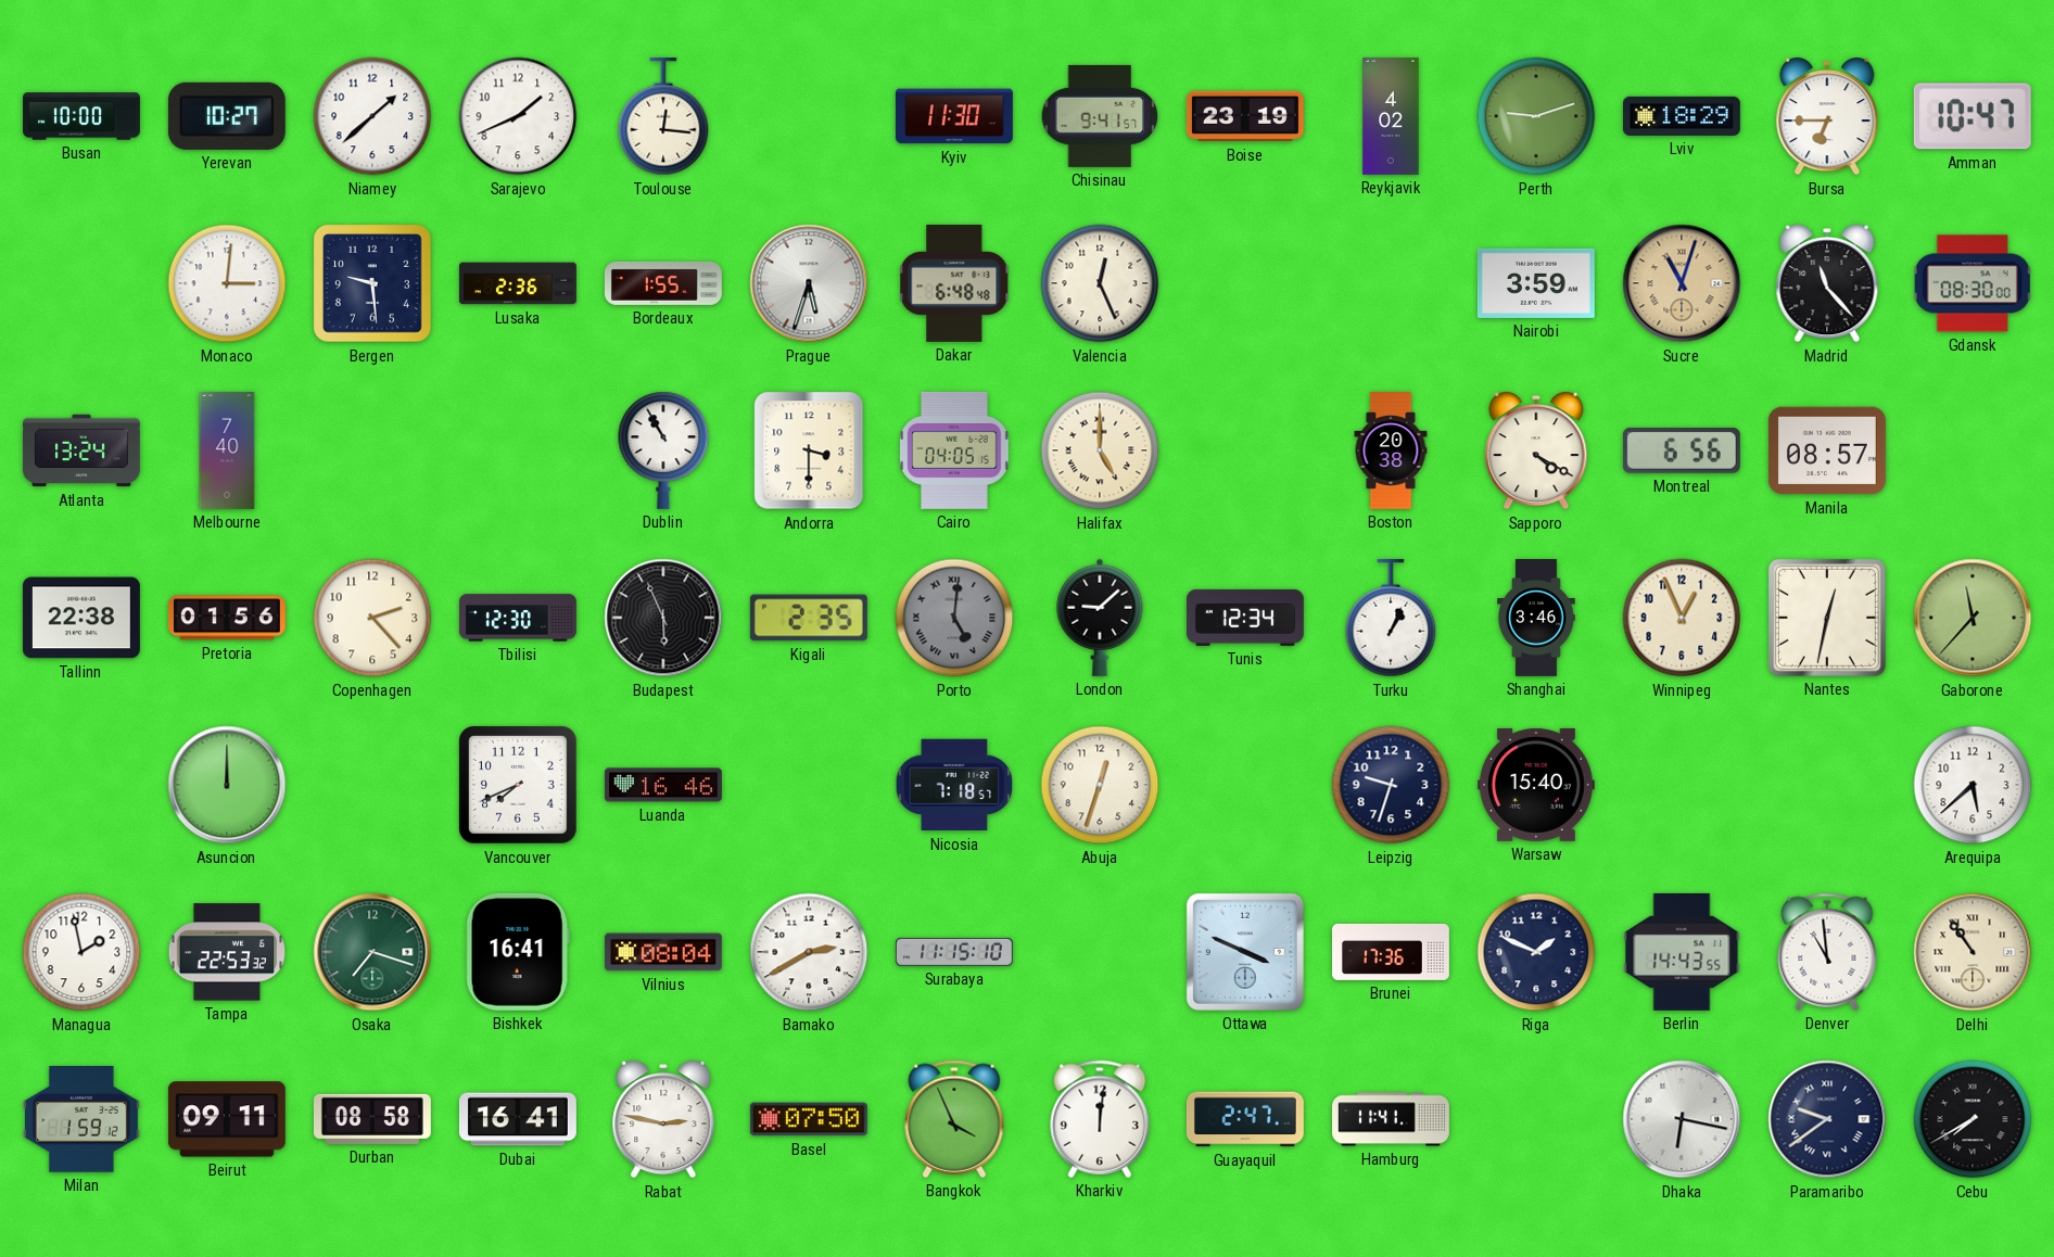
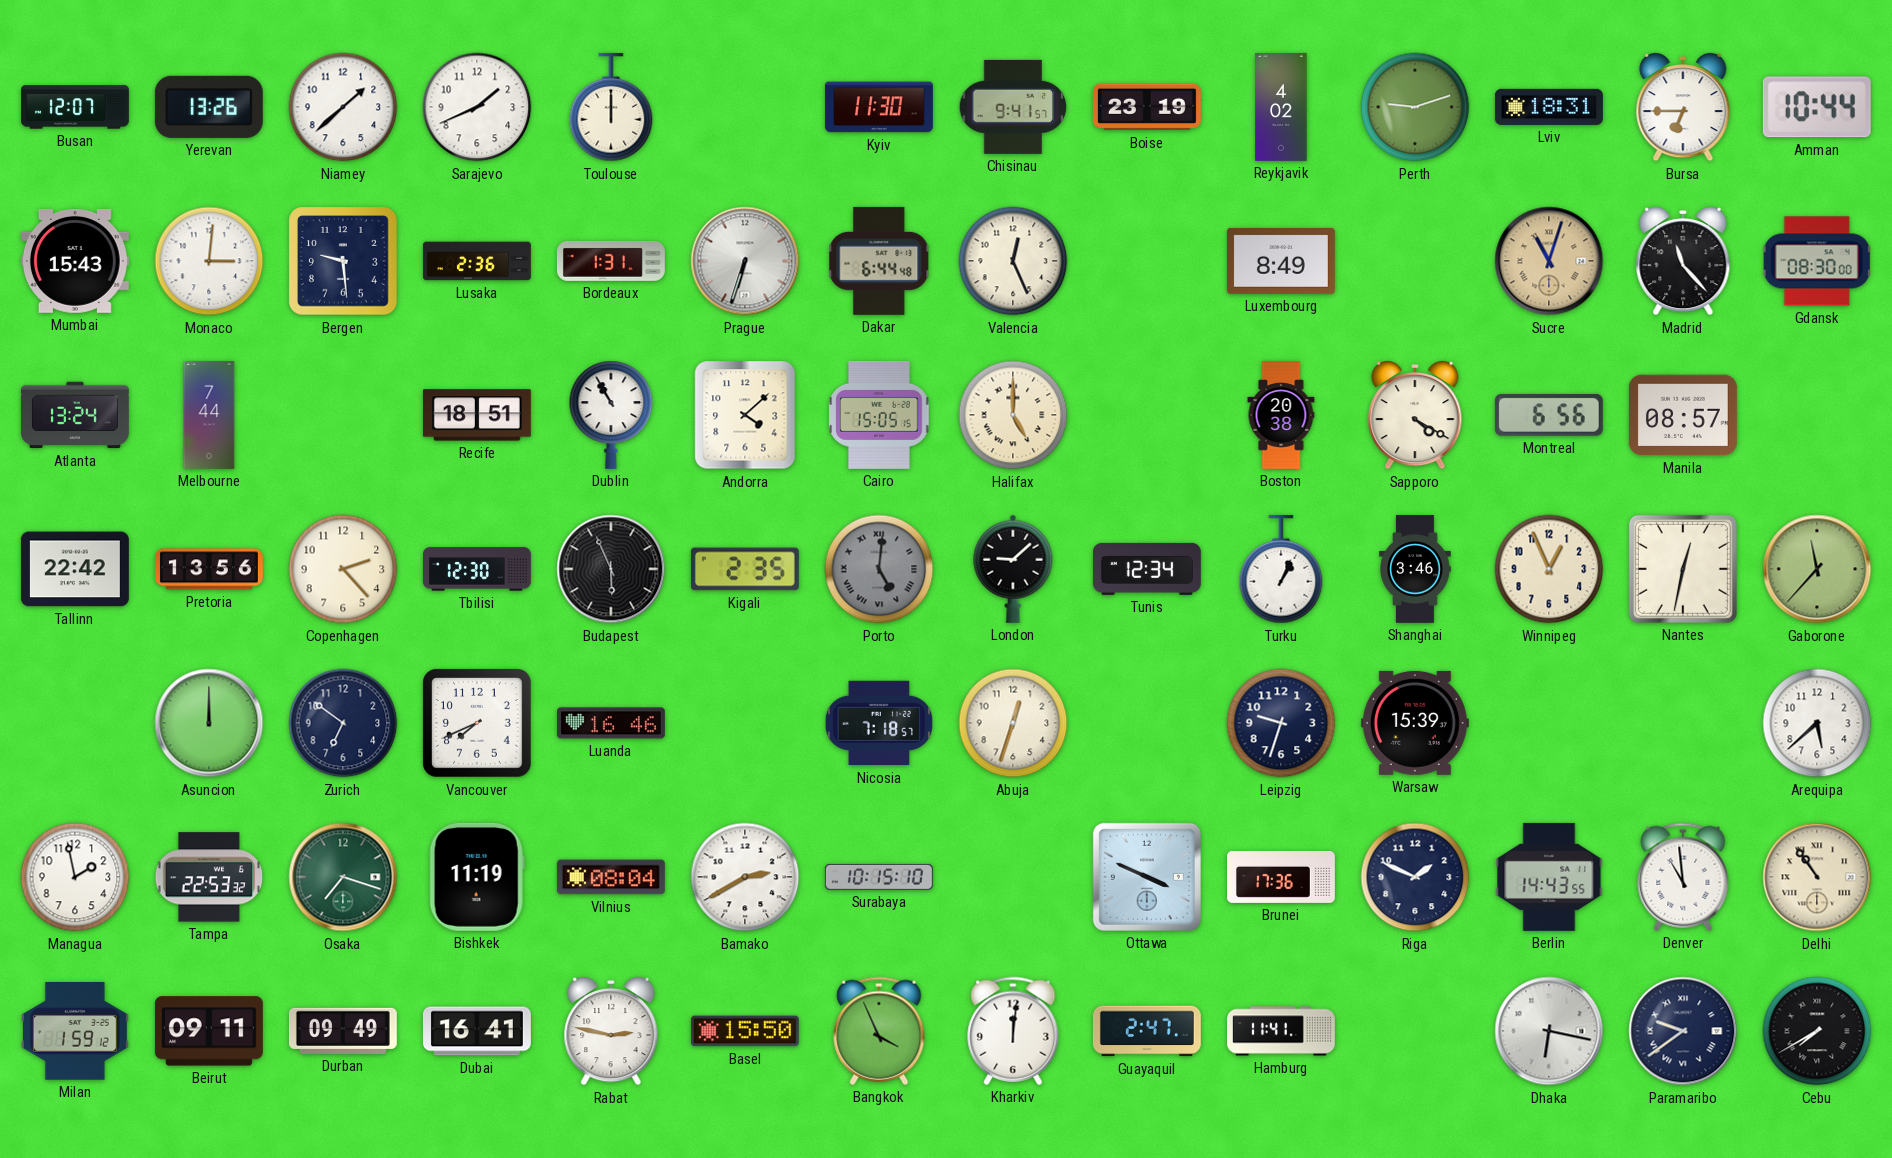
Busan: 10:00 -> 12:07
Yerevan: 10:27 -> 13:26
Toulouse: 12:16 -> 12:00
Lviv: 18:29 -> 18:31
Amman: 10:47 -> 10:44
Mumbai: none -> 15:43
Bordeaux: 1:55 -> 1:31
Prague: 5:33 -> 6:33
Dakar: 6:48 -> 6:44
Luxembourg: none -> 8:49
Nairobi: 3:59 -> none
Melbourne: 7:40 -> 7:44
Recife: none -> 18:51
Andorra: 3:30 -> 4:08
Cairo: 04:05 -> 15:05
Tallinn: 22:38 -> 22:42
Pretoria: 01:56 -> 13:56
Zurich: none -> 6:51
Warsaw: 15:40 -> 15:39
Bishkek: 16:41 -> 11:19
Surabaya: 11:15 -> 10:15
Durban: 08:58 -> 09:49
Basel: 07:50 -> 15:50
